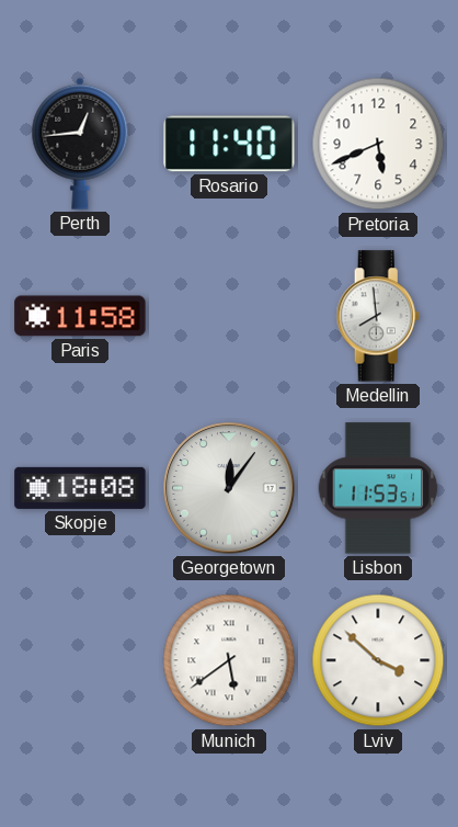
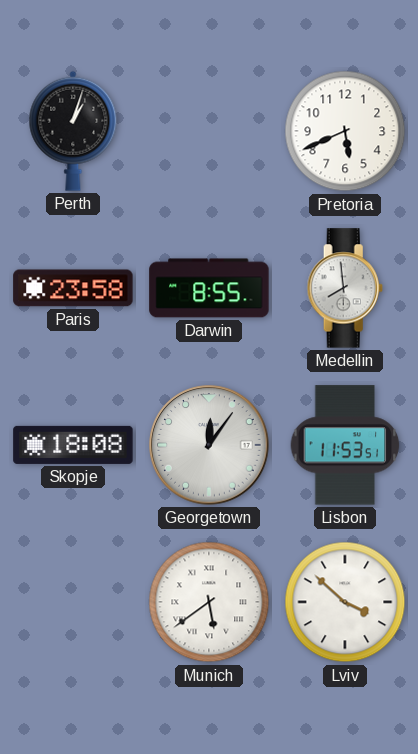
Perth: 12:44 -> 1:03
Rosario: 11:40 -> none
Paris: 11:58 -> 23:58
Darwin: none -> 8:55
